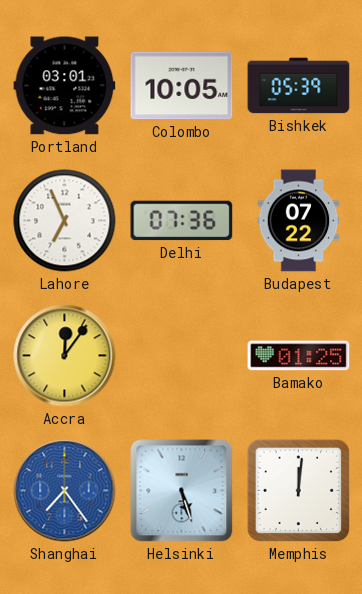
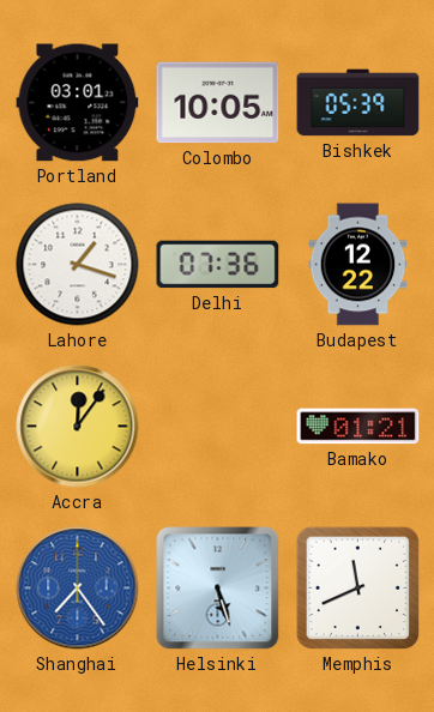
Lahore: 6:56 -> 1:18
Budapest: 07:22 -> 12:22
Bamako: 01:25 -> 01:21
Memphis: 12:01 -> 11:41
